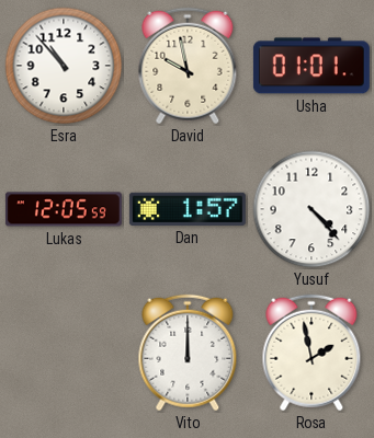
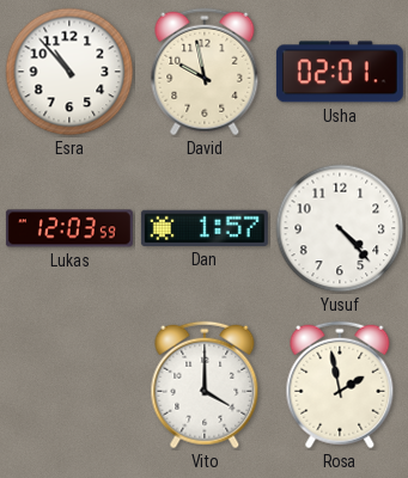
Usha: 01:01 -> 02:01
Lukas: 12:05 -> 12:03
Vito: 12:00 -> 4:00
